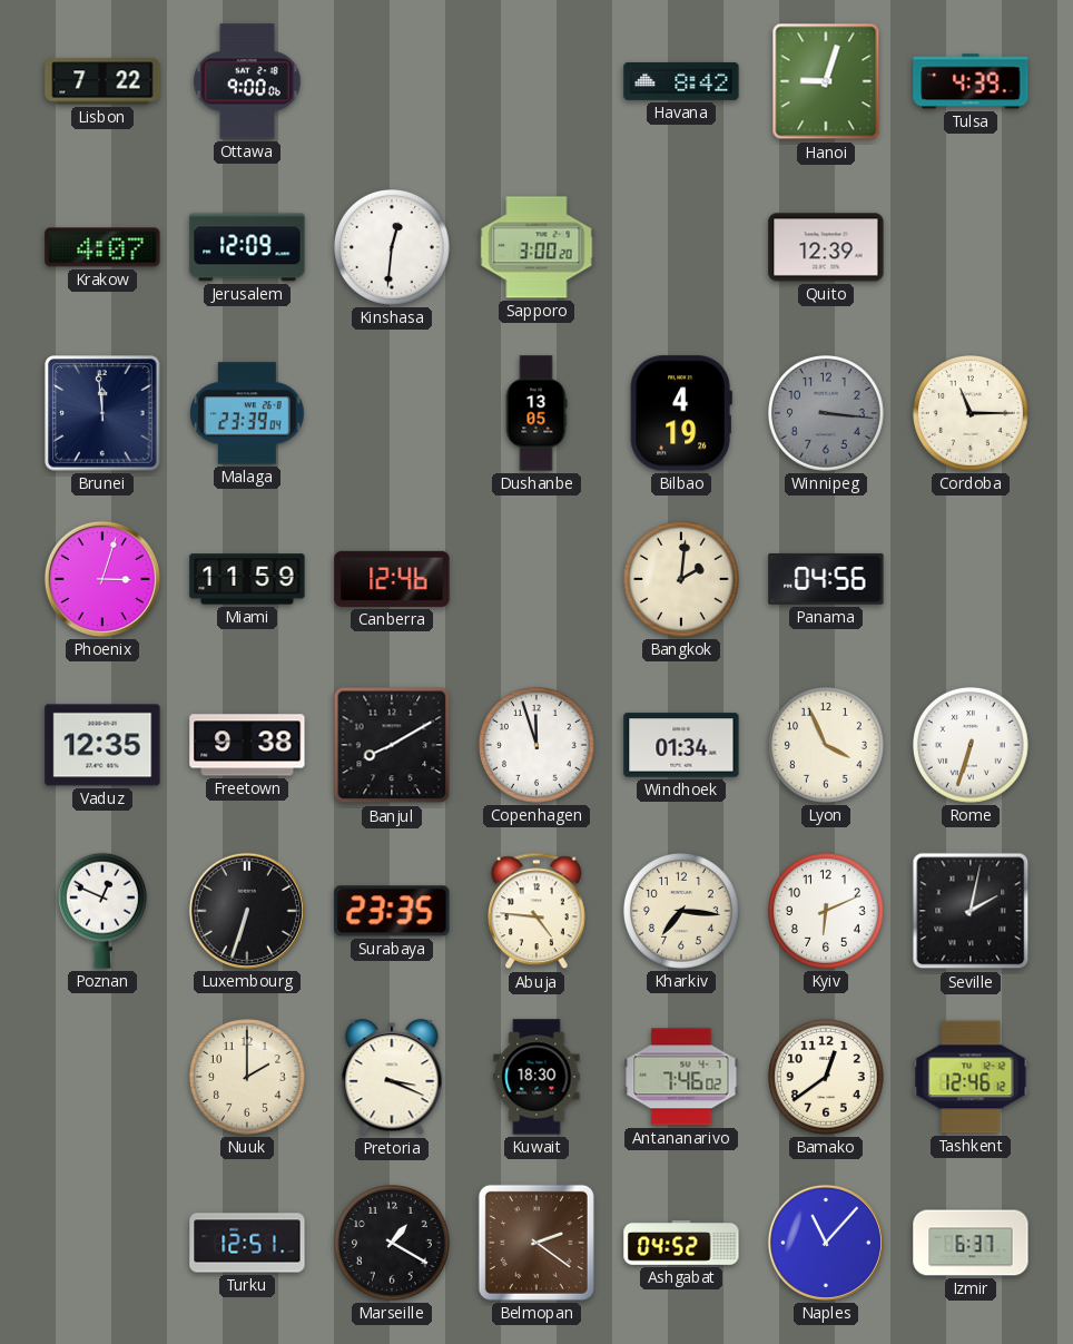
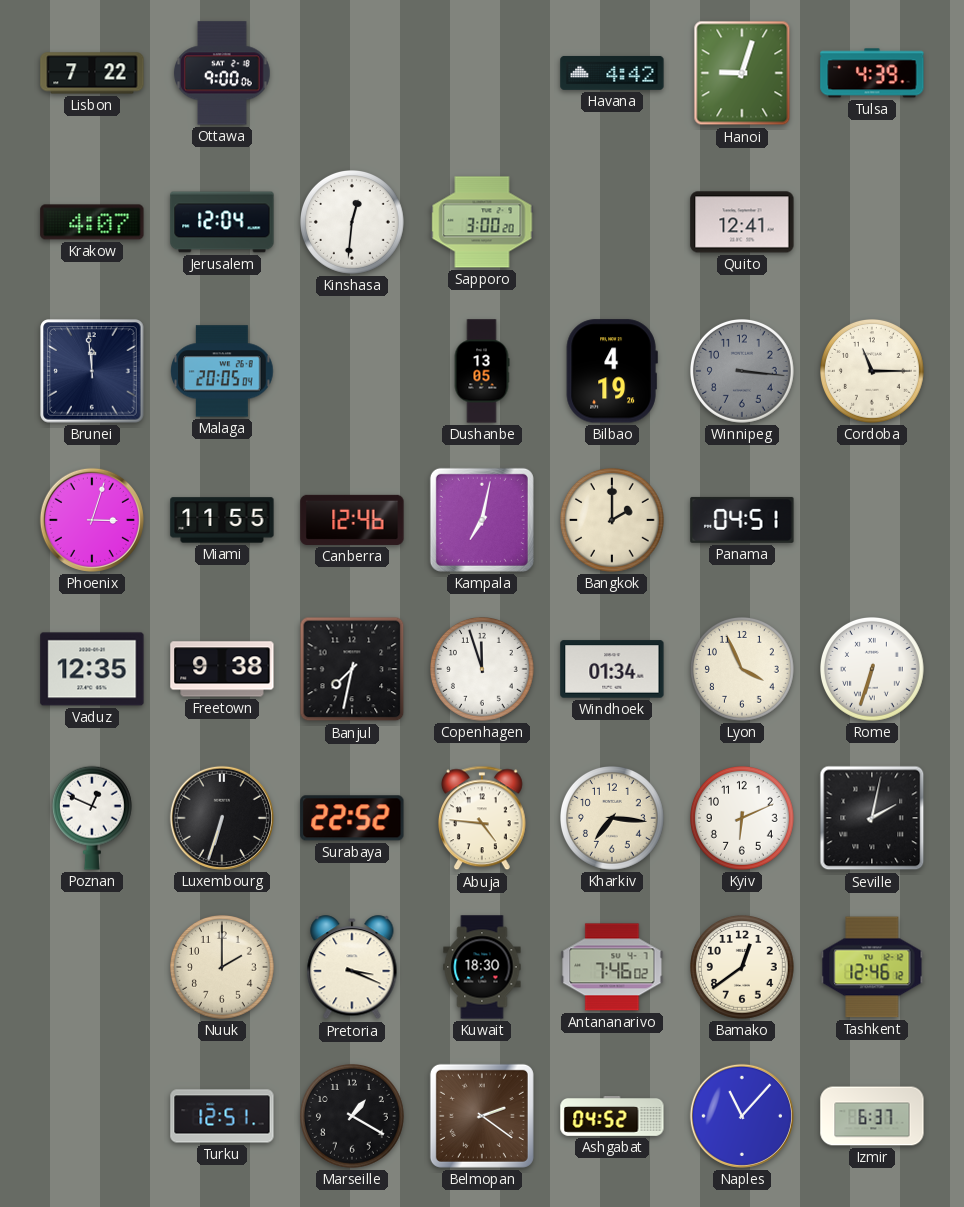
Havana: 8:42 -> 4:42
Jerusalem: 12:09 -> 12:04
Quito: 12:39 -> 12:41
Malaga: 23:39 -> 20:05
Miami: 11:59 -> 11:55
Kampala: none -> 7:02
Bangkok: 2:01 -> 2:00
Panama: 04:56 -> 04:51
Banjul: 8:10 -> 7:32
Surabaya: 23:35 -> 22:52
